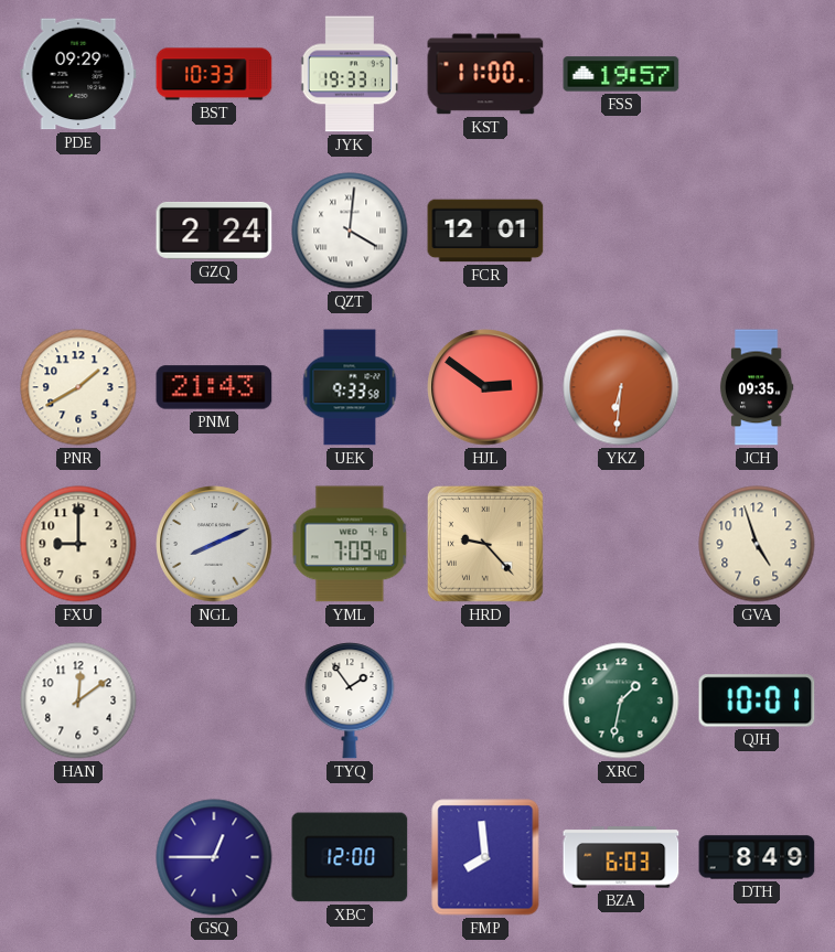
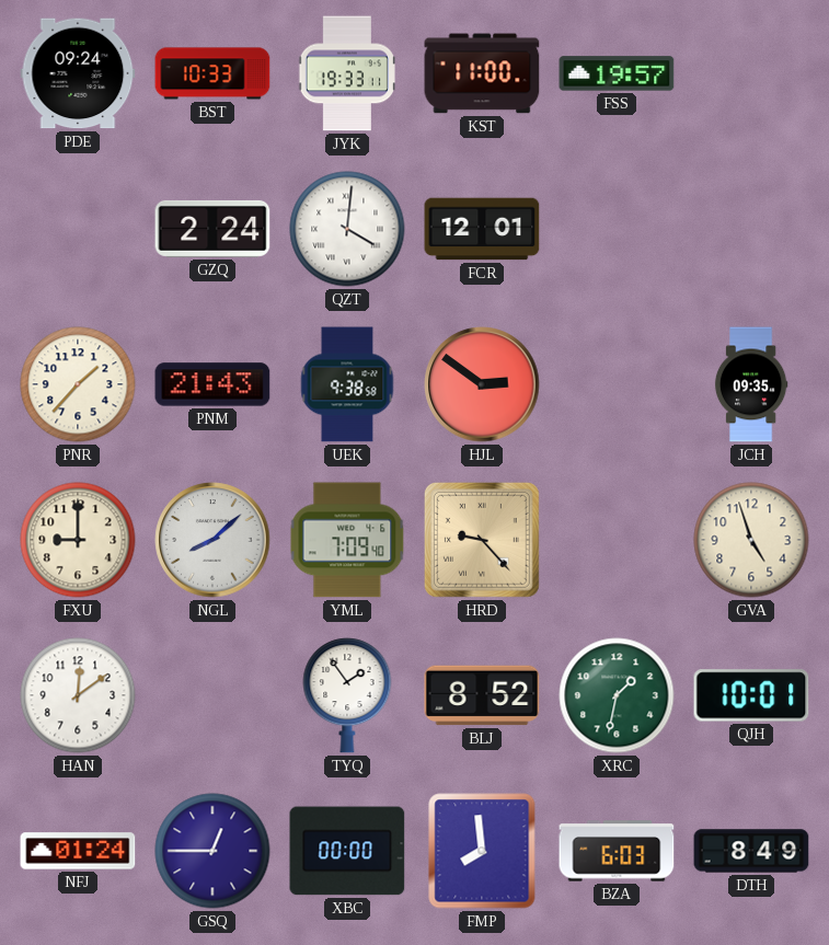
PDE: 09:29 -> 09:24
PNR: 1:40 -> 1:37
UEK: 9:33 -> 9:38
YKZ: 6:31 -> none
NGL: 8:11 -> 8:08
BLJ: none -> 8:52
NFJ: none -> 01:24
XBC: 12:00 -> 00:00
